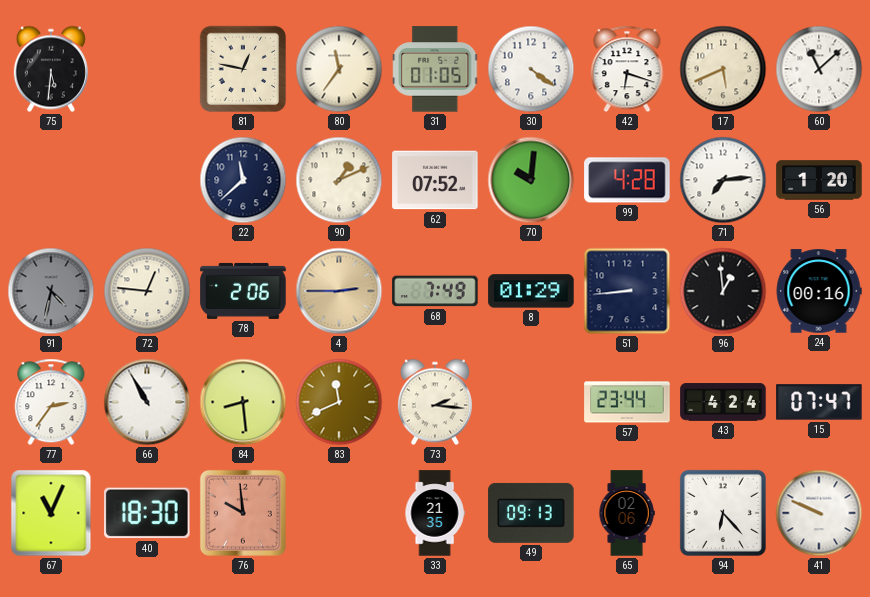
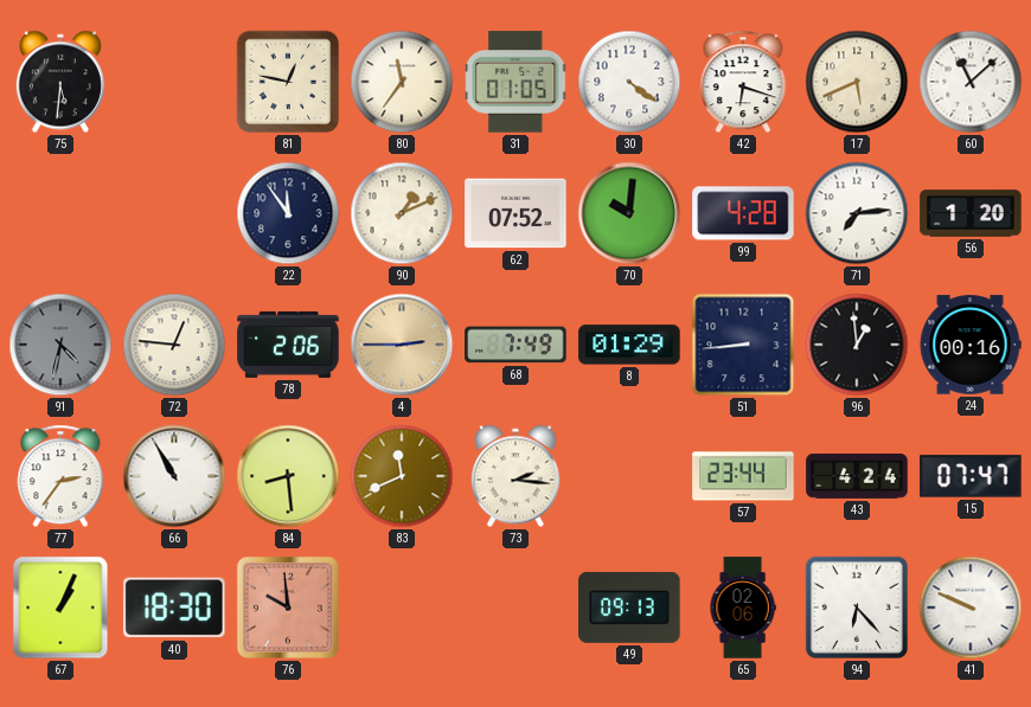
22: 11:38 -> 11:54
67: 11:04 -> 1:04
33: 21:35 -> none
